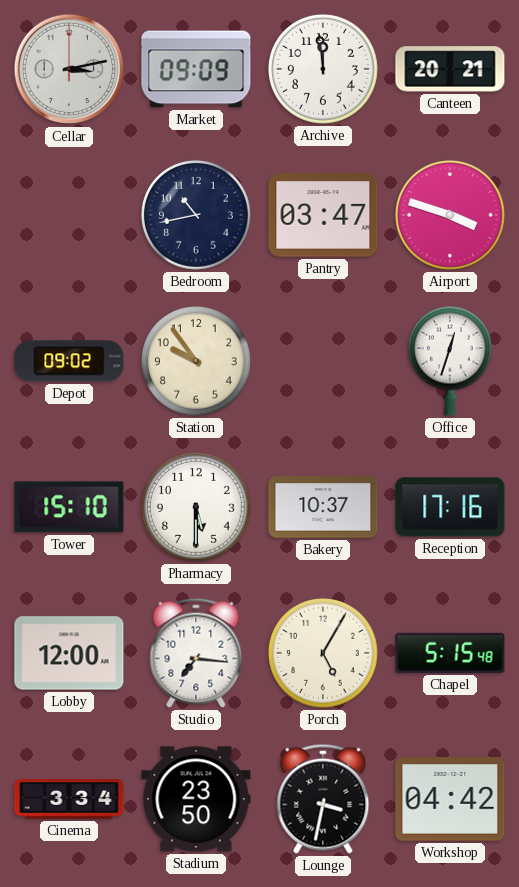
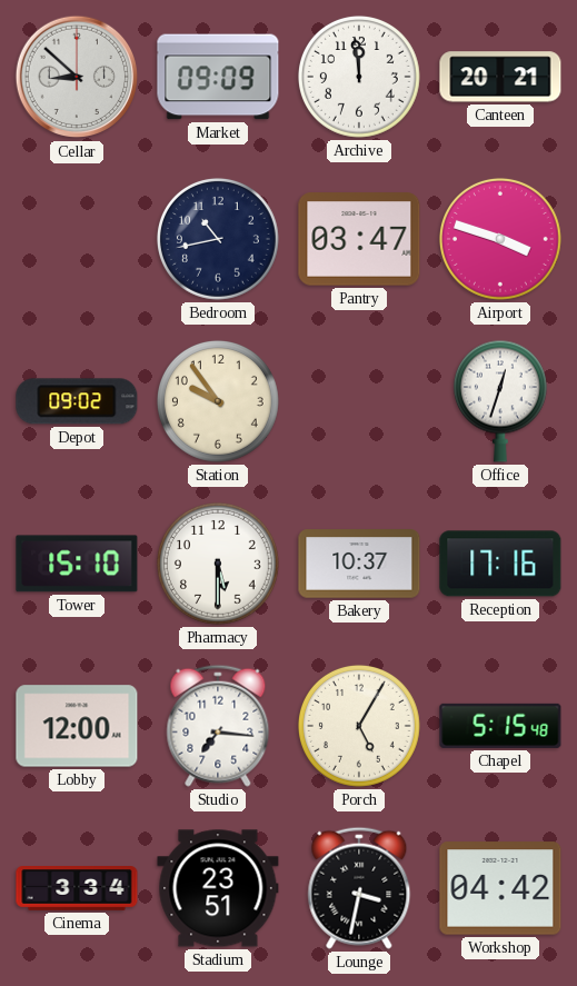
Cellar: 3:13 -> 8:52
Stadium: 23:50 -> 23:51
